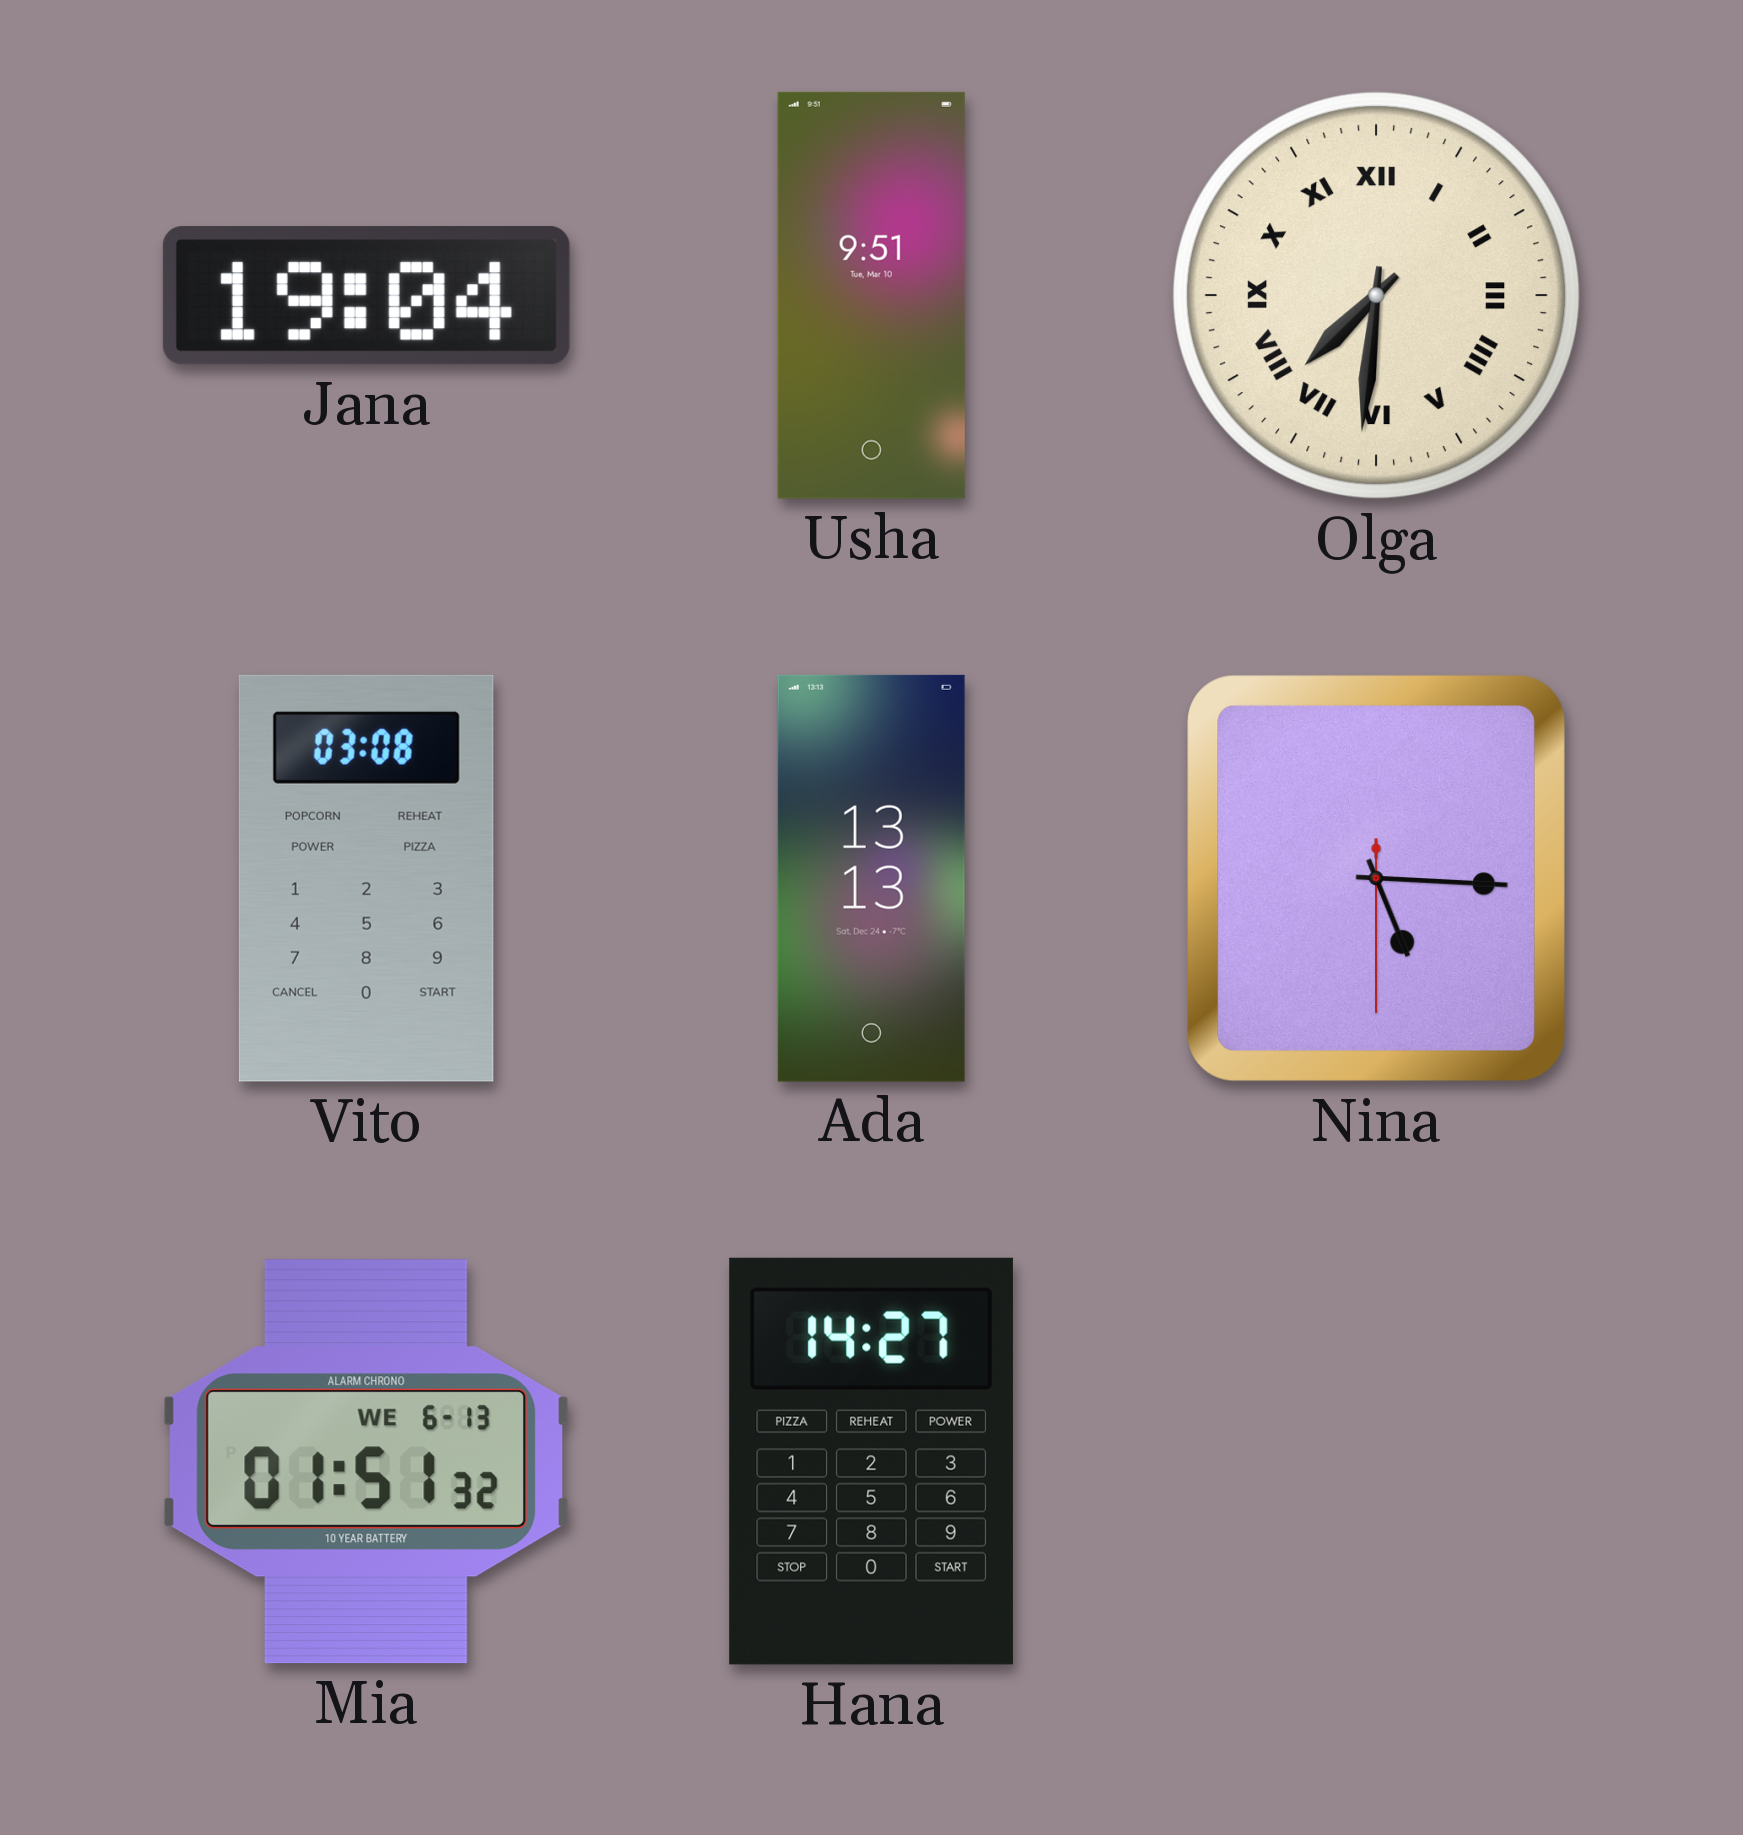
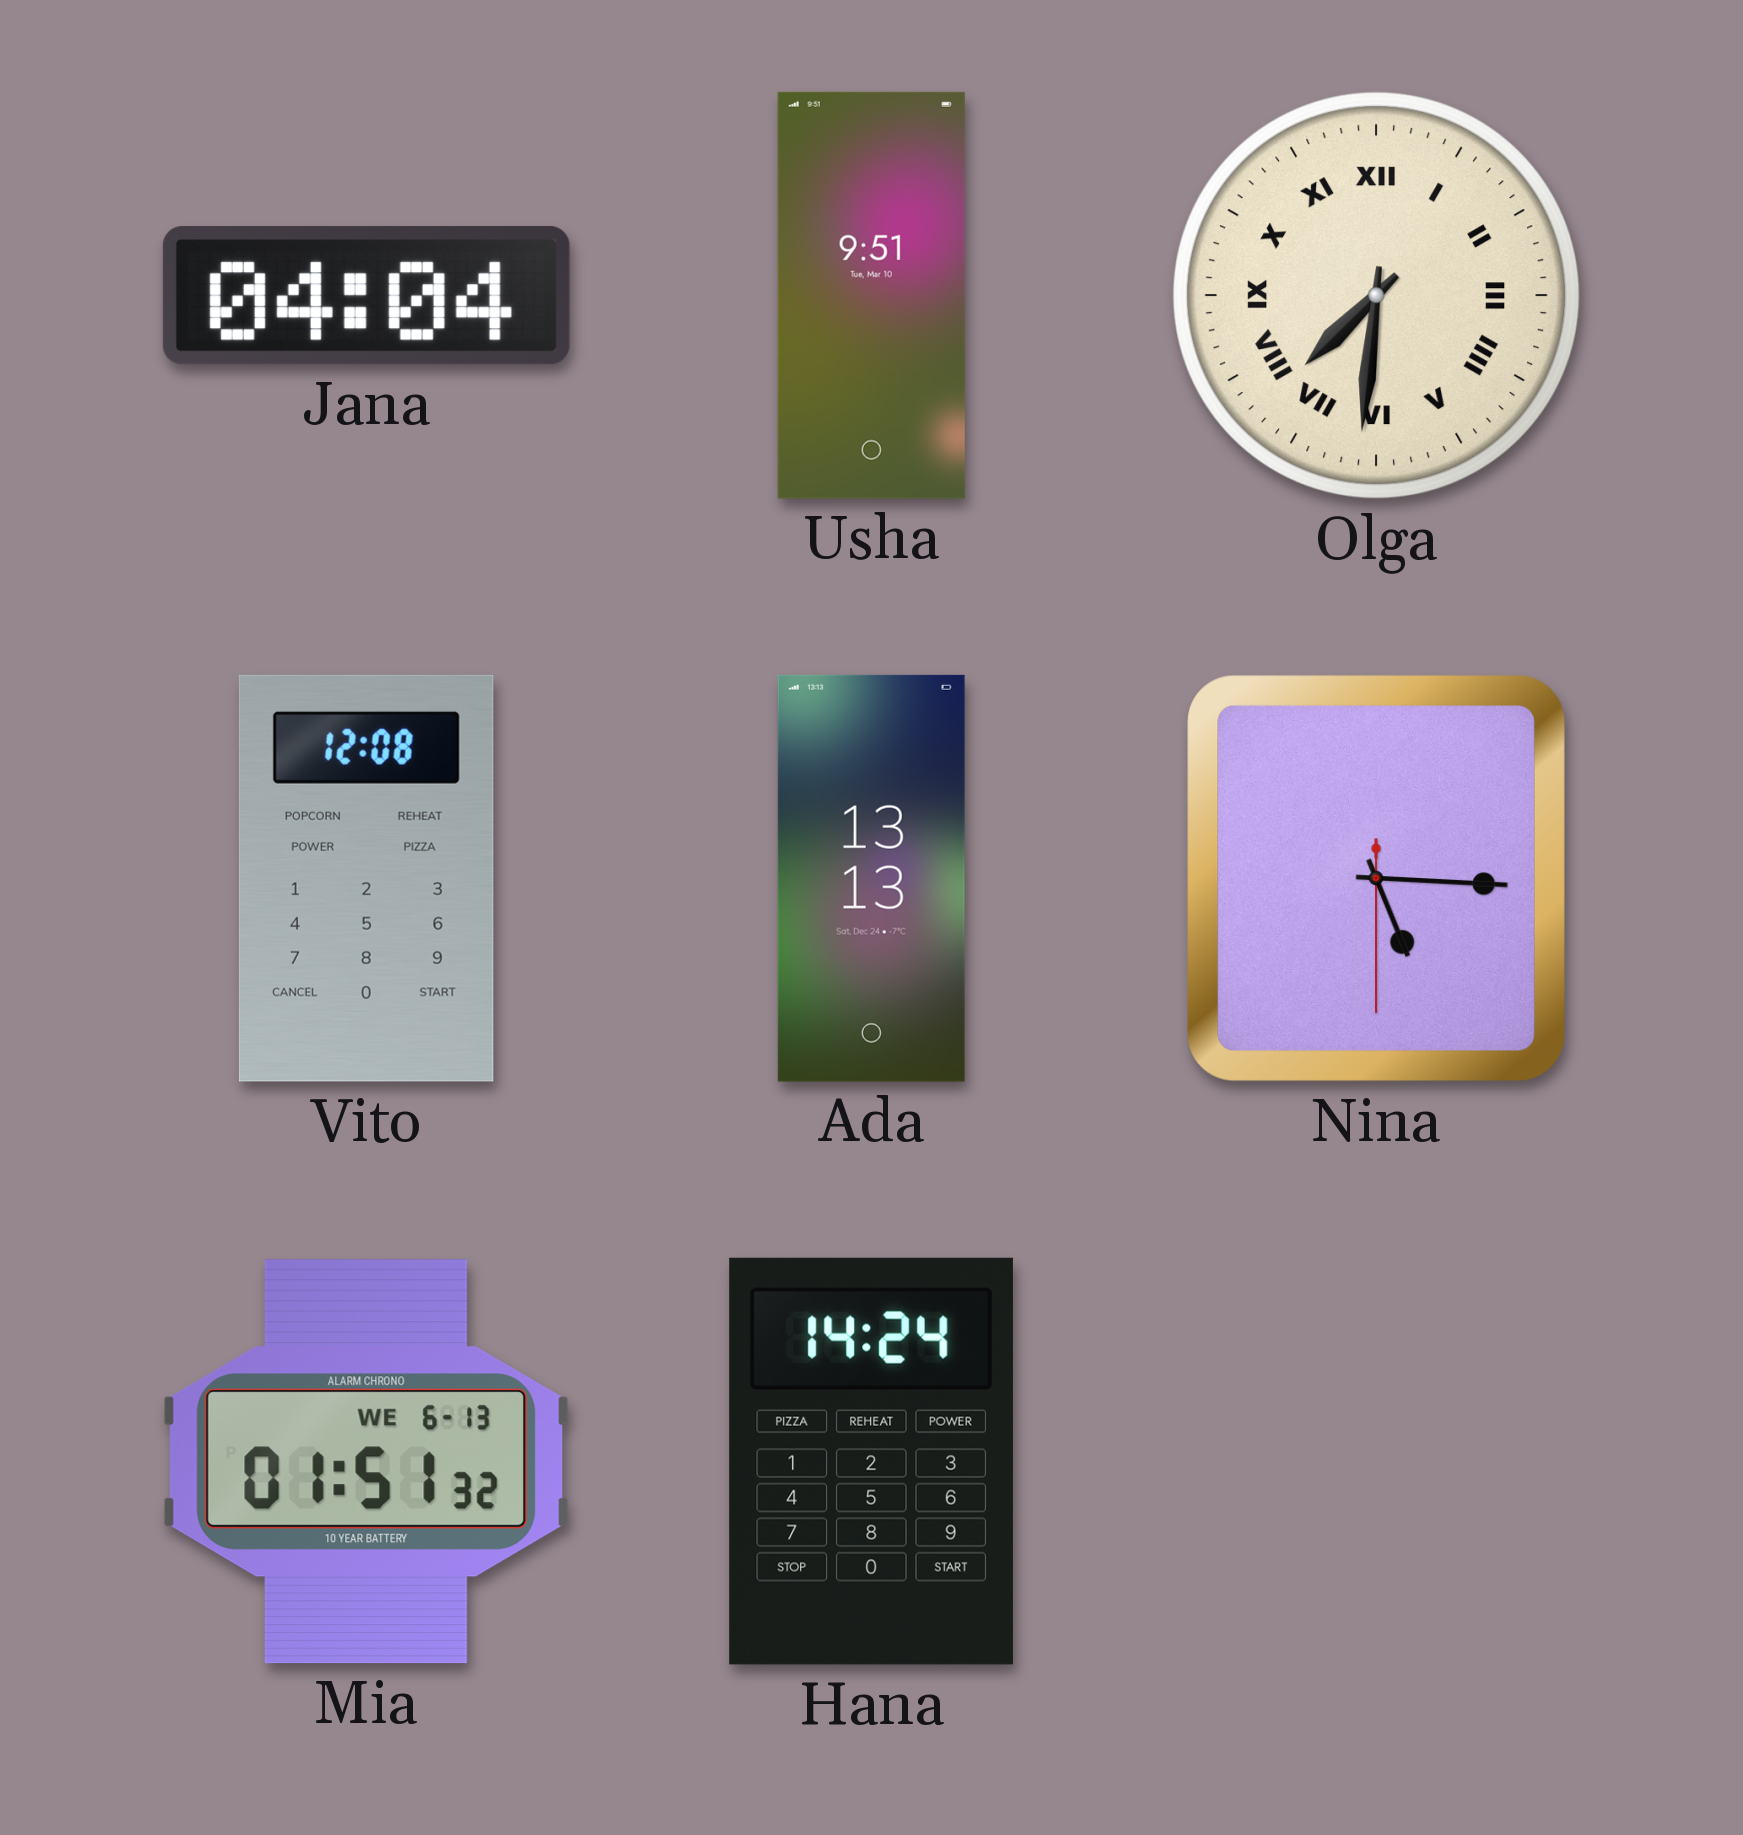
Jana: 19:04 -> 04:04
Vito: 03:08 -> 12:08
Hana: 14:27 -> 14:24
